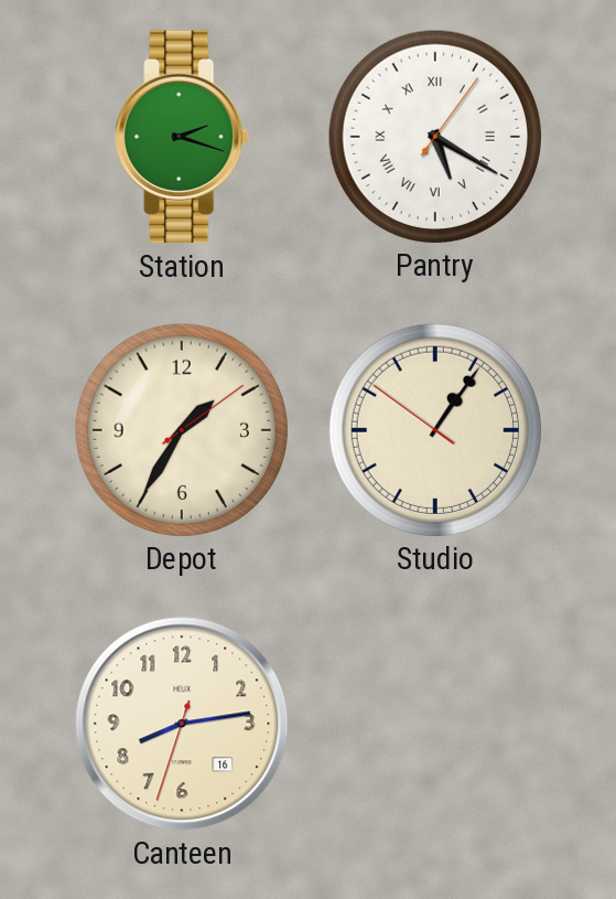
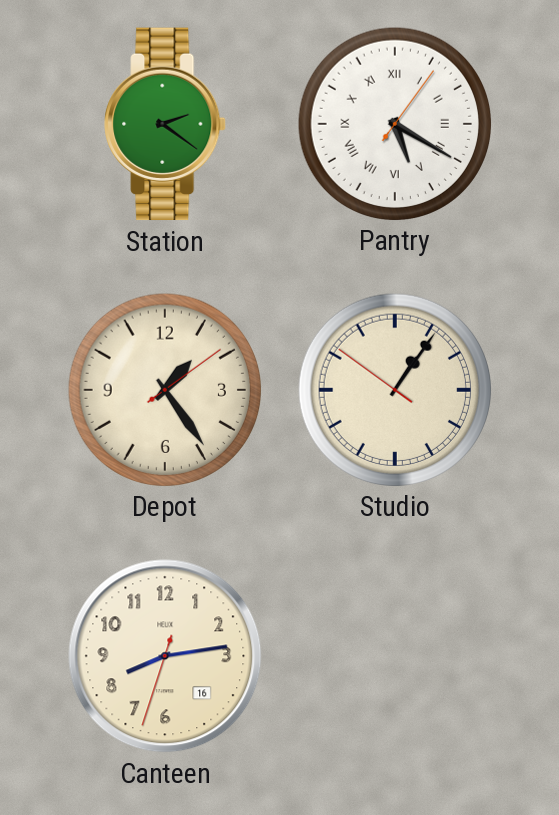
Station: 2:18 -> 2:21
Depot: 1:35 -> 1:24
